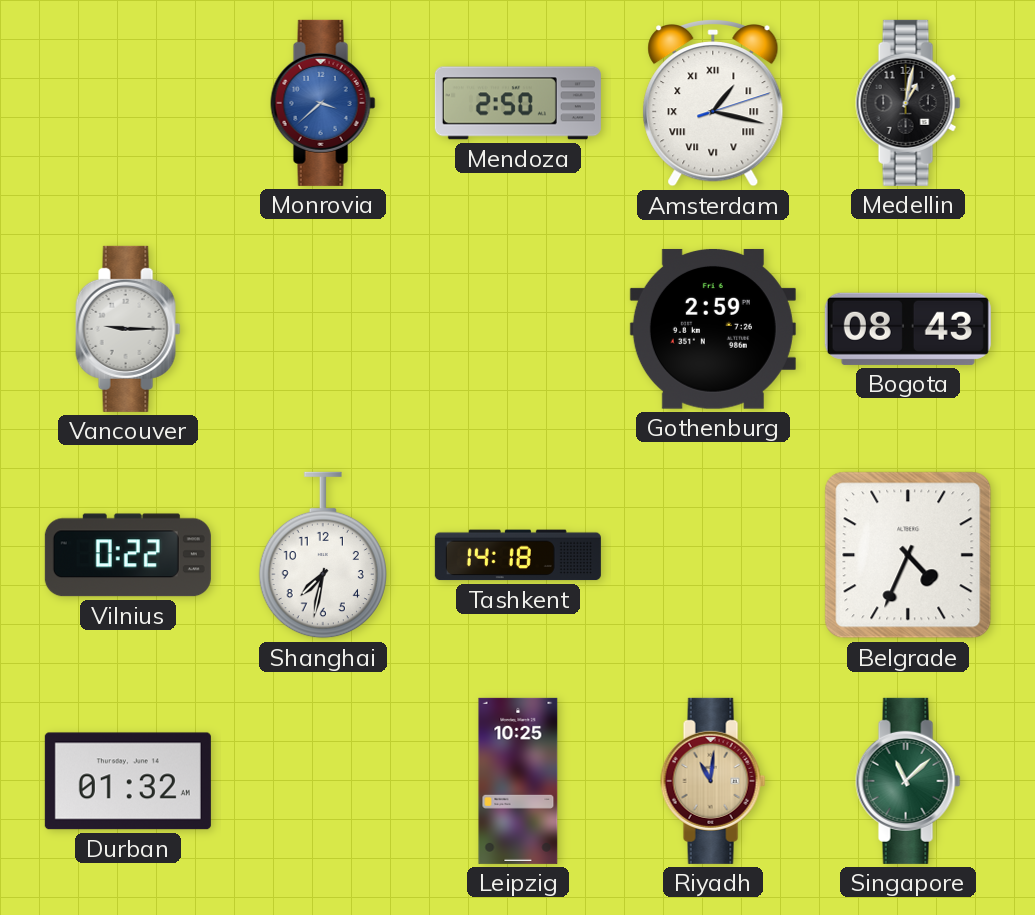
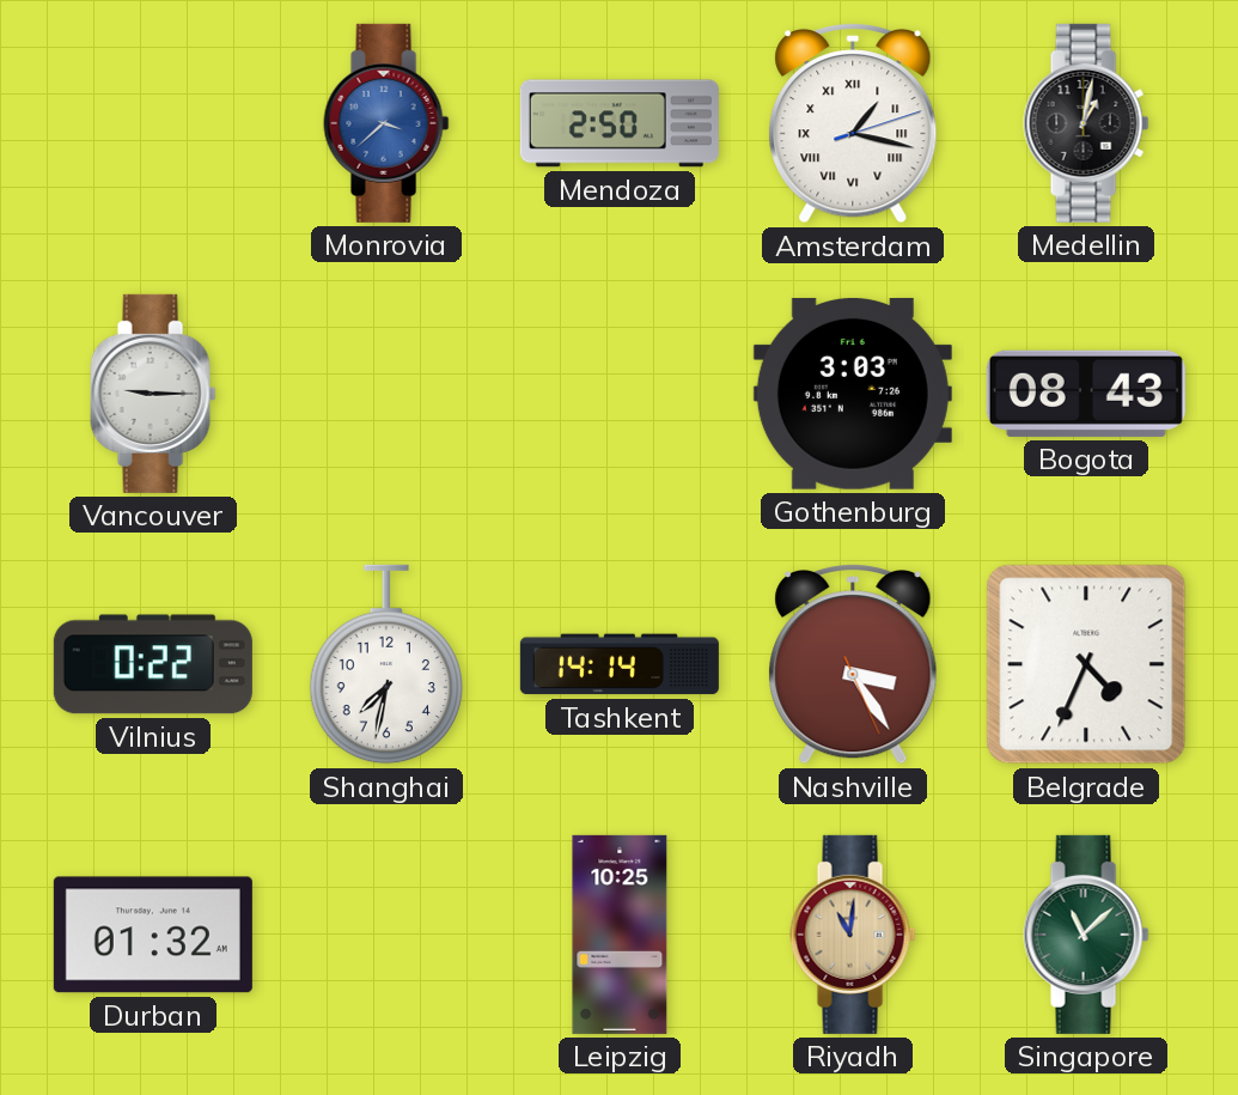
Gothenburg: 2:59 -> 3:03
Tashkent: 14:18 -> 14:14
Nashville: none -> 3:24
